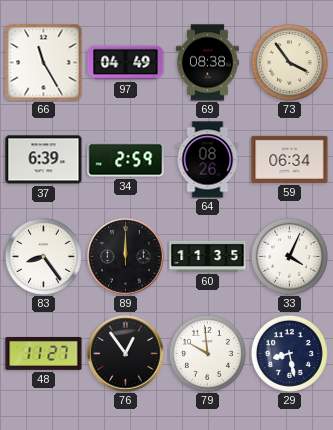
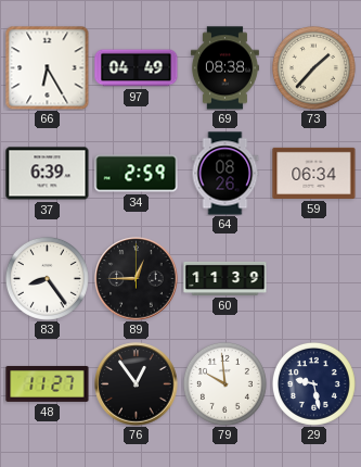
66: 11:25 -> 6:25
73: 3:54 -> 1:37
89: 12:00 -> 12:45
60: 11:35 -> 11:39
33: 4:04 -> none
29: 8:28 -> 9:28
